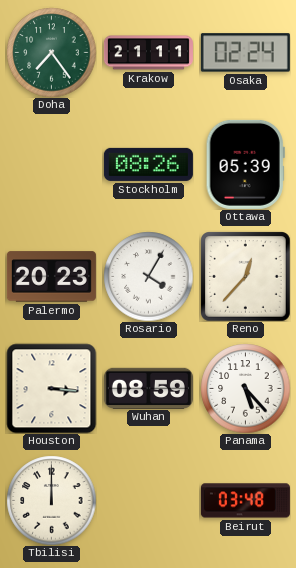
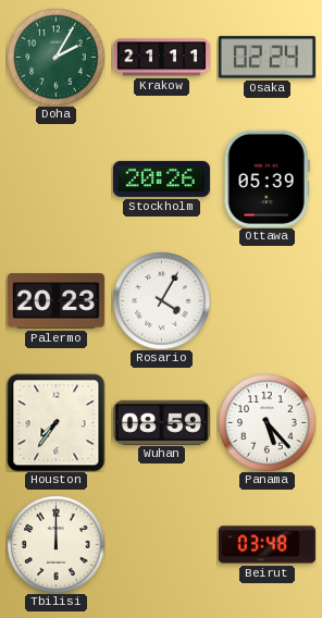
Doha: 7:24 -> 2:05
Stockholm: 08:26 -> 20:26
Reno: 12:37 -> none
Houston: 3:16 -> 7:36
